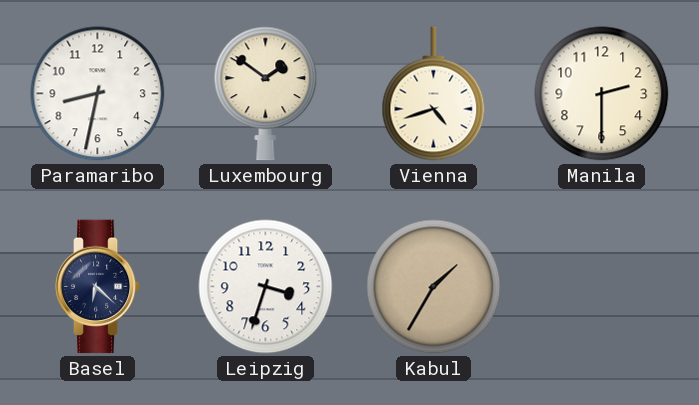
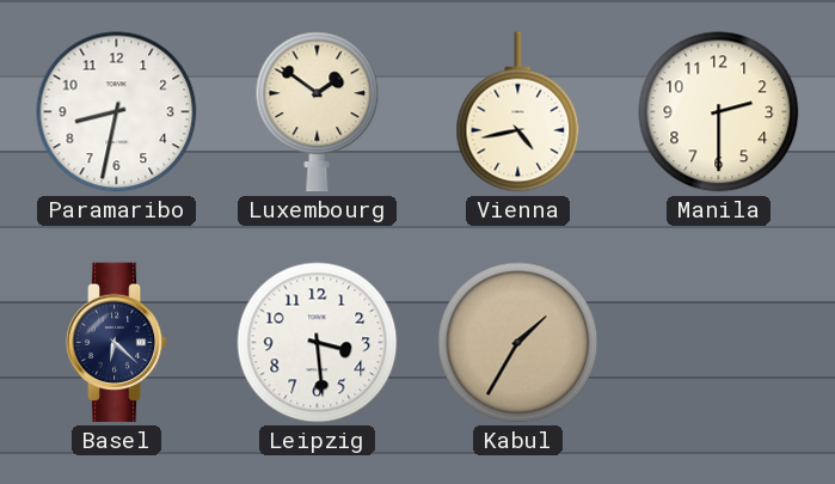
Vienna: 4:42 -> 4:43
Leipzig: 3:33 -> 3:29
